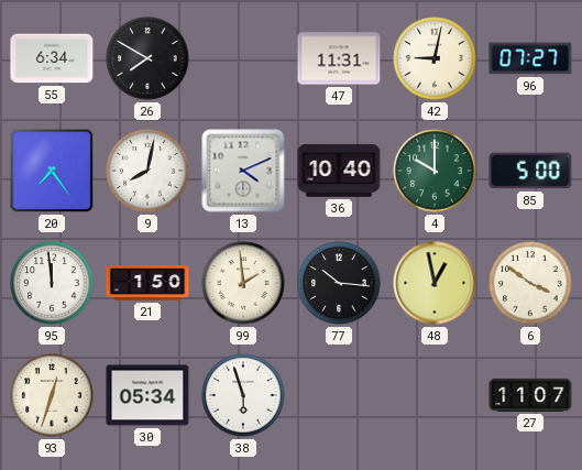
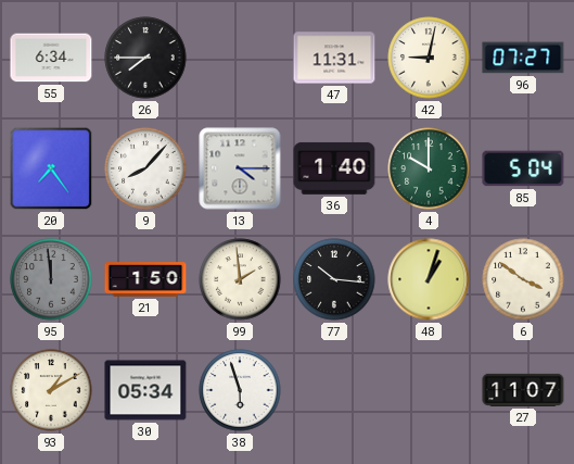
26: 7:50 -> 7:45
9: 8:02 -> 8:07
13: 4:11 -> 4:15
36: 10:40 -> 1:40
85: 5:00 -> 5:04
95 dial: white -> grey
48: 12:58 -> 1:03
93: 12:33 -> 1:10
